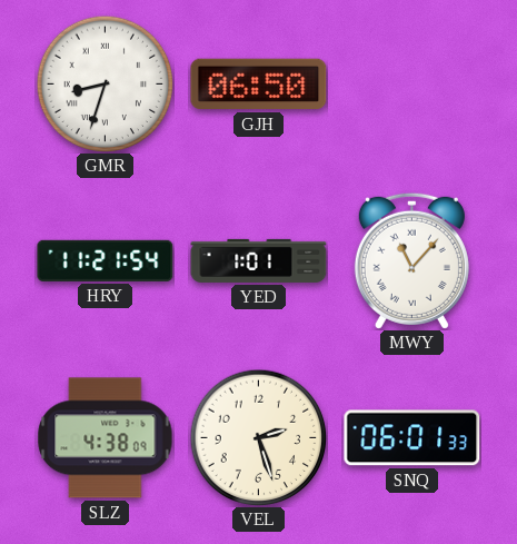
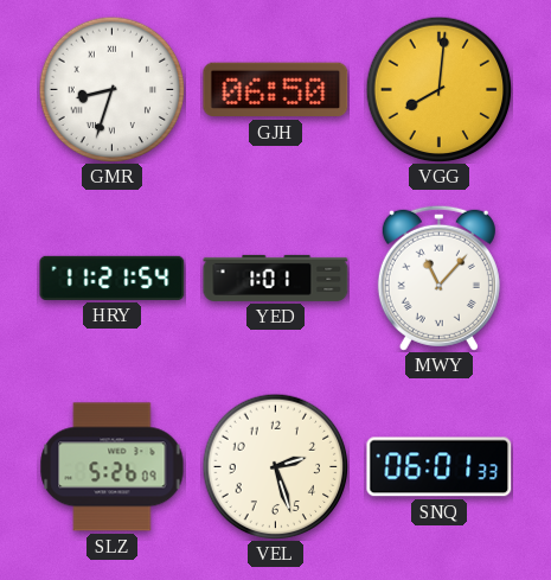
VGG: none -> 8:01
SLZ: 4:38 -> 5:26
